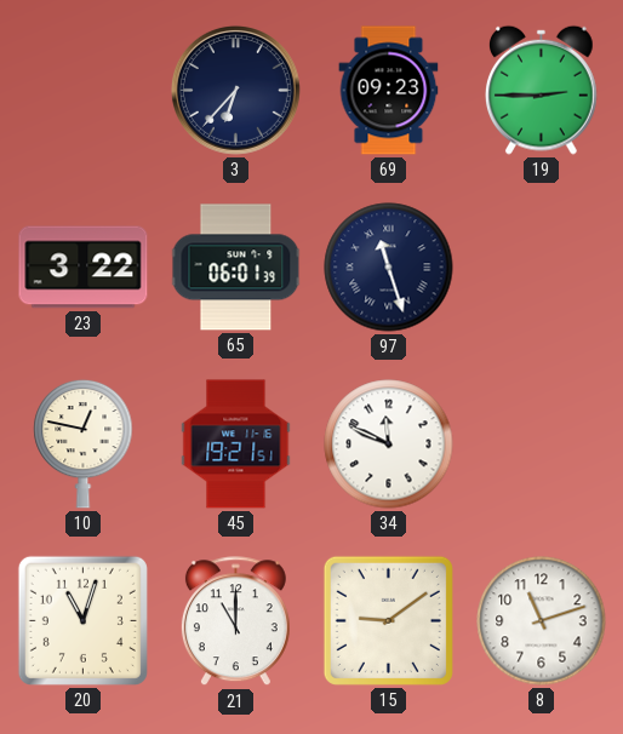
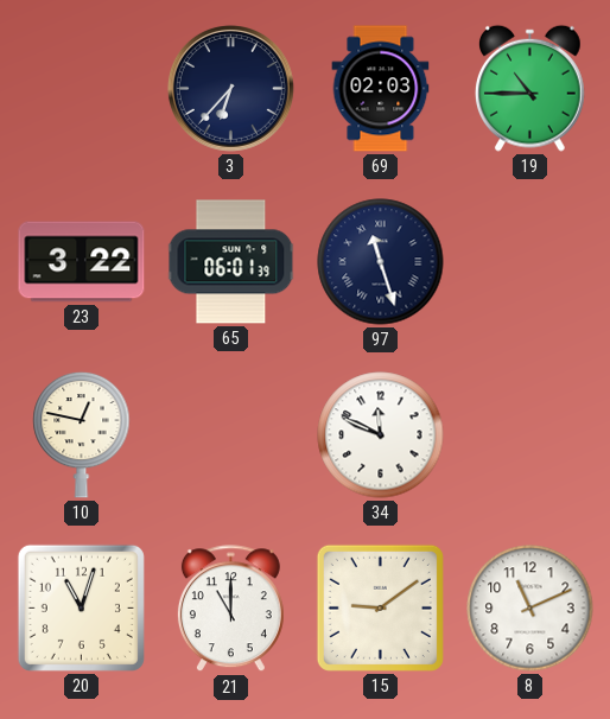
69: 09:23 -> 02:03
19: 2:45 -> 10:45
45: 19:21 -> none
8: 11:12 -> 11:11
